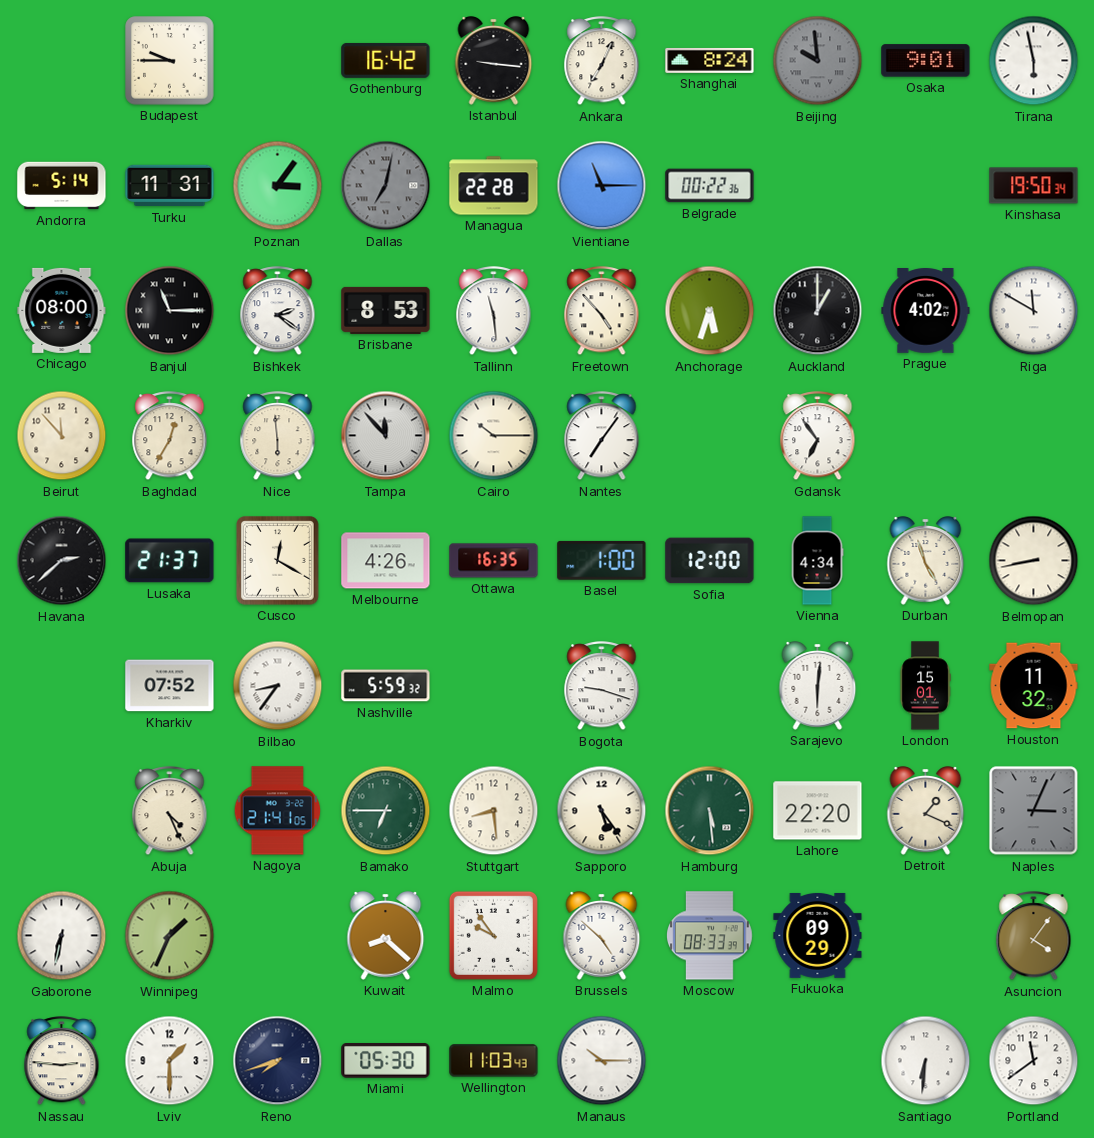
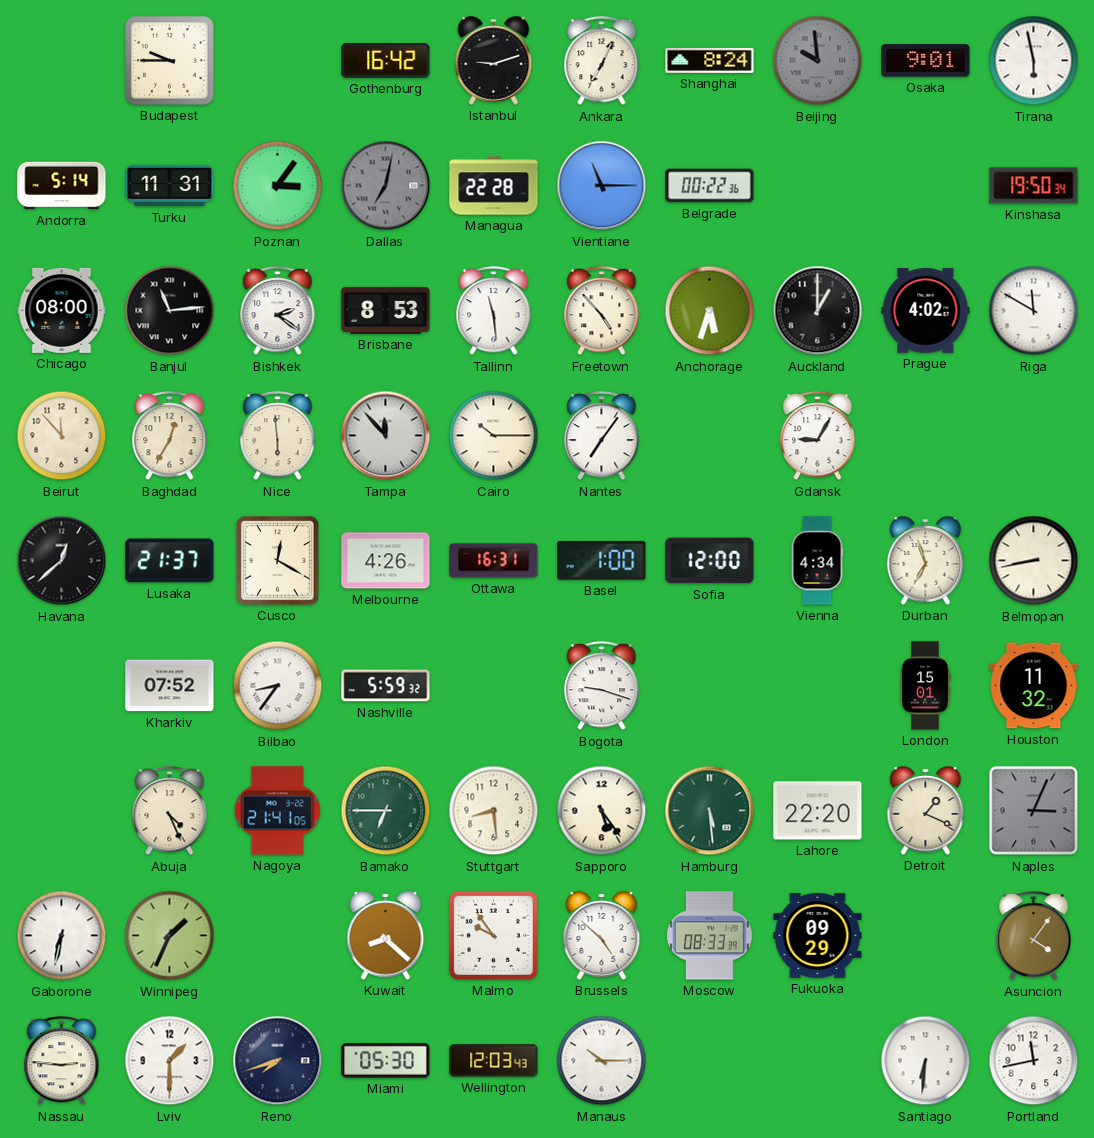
Istanbul: 9:16 -> 9:12
Banjul: 11:15 -> 11:14
Gdansk: 6:54 -> 9:05
Havana: 2:38 -> 12:38
Ottawa: 16:35 -> 16:31
Durban: 4:57 -> 6:57
Sarajevo: 6:01 -> none
Wellington: 11:03 -> 12:03
Portland: 11:39 -> 11:43
